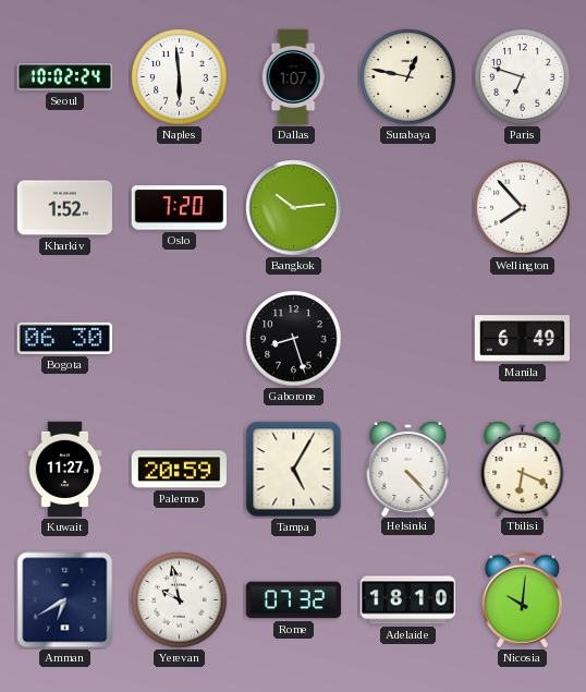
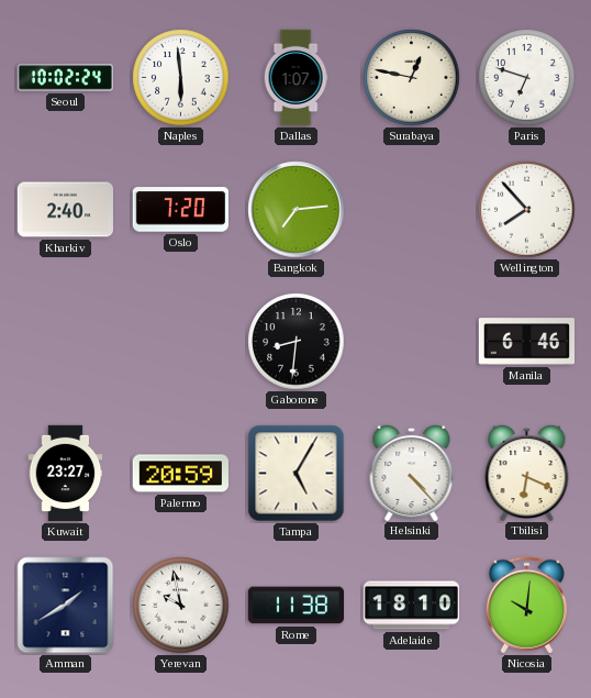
Kharkiv: 1:52 -> 2:40
Bangkok: 10:14 -> 7:14
Bogota: 06:30 -> none
Gaborone: 8:27 -> 8:31
Manila: 6:49 -> 6:46
Kuwait: 11:27 -> 23:27
Amman: 6:40 -> 1:40
Rome: 07:32 -> 11:38
